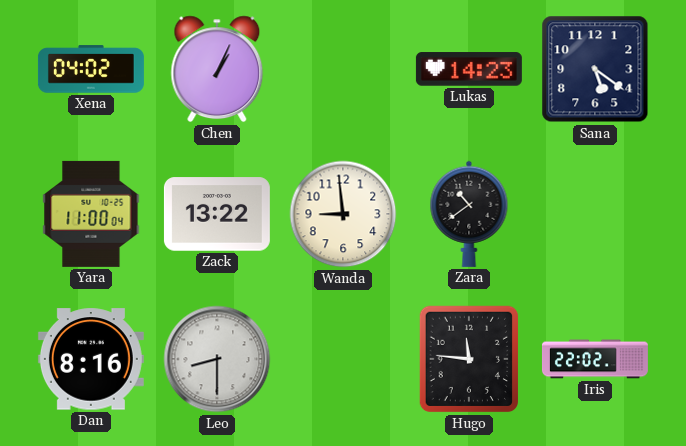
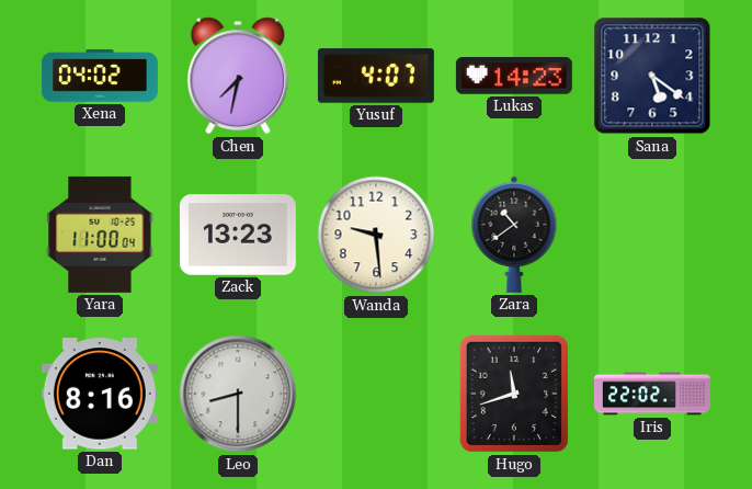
Chen: 1:04 -> 7:32
Yusuf: none -> 4:07
Zack: 13:22 -> 13:23
Wanda: 8:59 -> 9:29
Hugo: 11:46 -> 11:42
